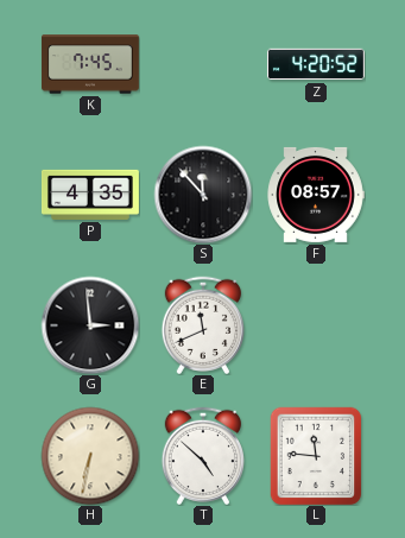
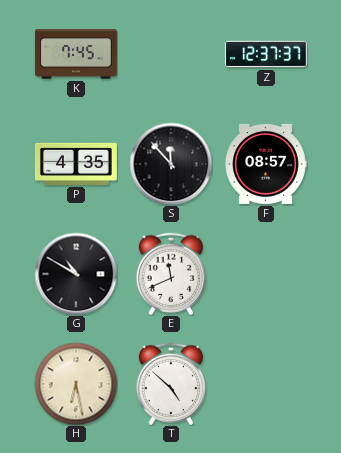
Z: 4:20 -> 12:37
G: 2:59 -> 10:50
H: 6:32 -> 6:28
L: 11:46 -> none
